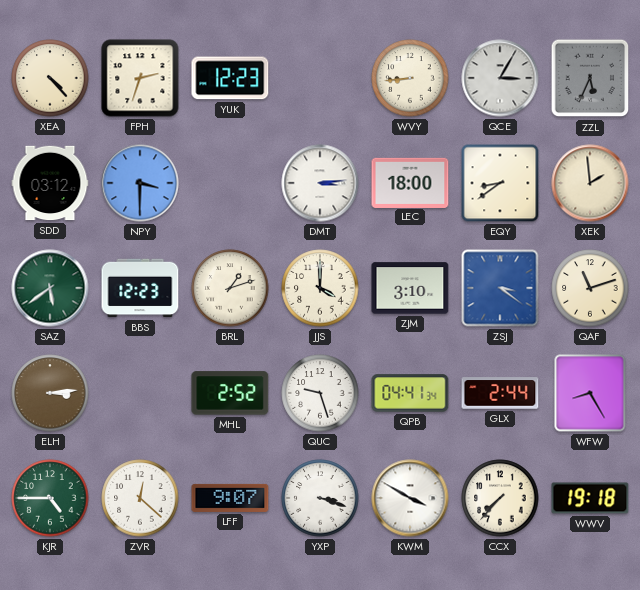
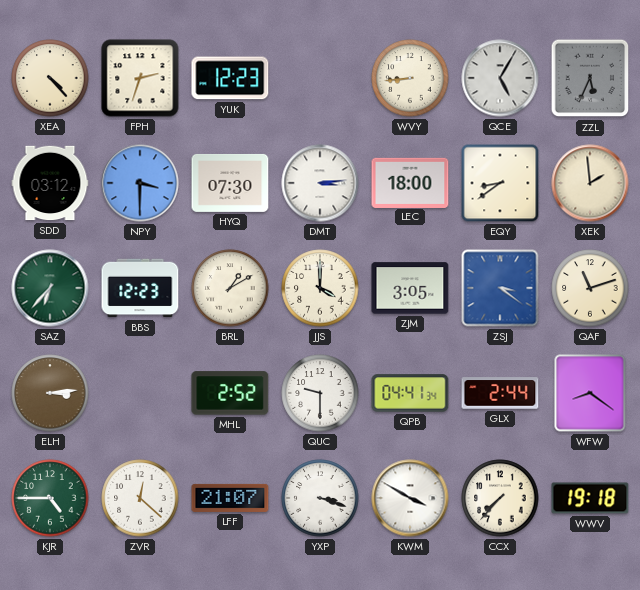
QCE: 3:05 -> 5:05
HYQ: none -> 07:30
SAZ: 5:39 -> 6:37
BRL: 1:12 -> 1:10
ZJM: 3:10 -> 3:05
QUC: 9:27 -> 9:30
WFW: 8:25 -> 8:21
LFF: 9:07 -> 21:07
